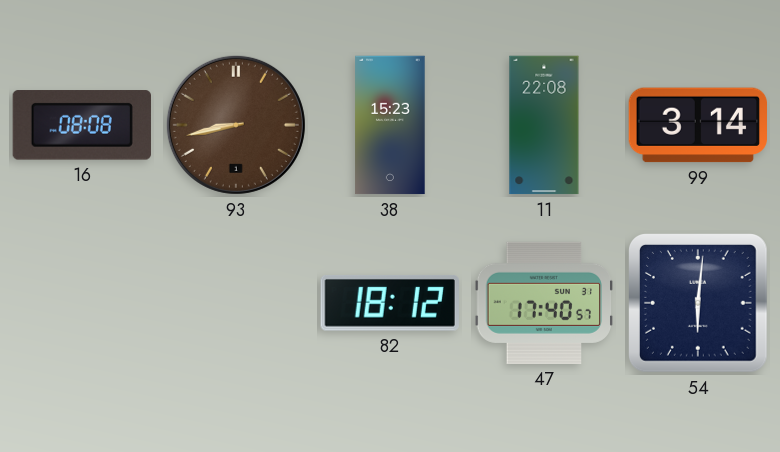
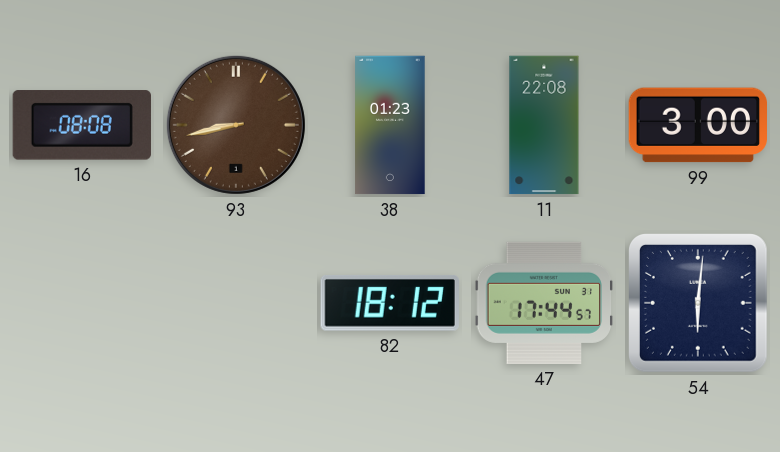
38: 15:23 -> 01:23
99: 3:14 -> 3:00
47: 17:40 -> 17:44
